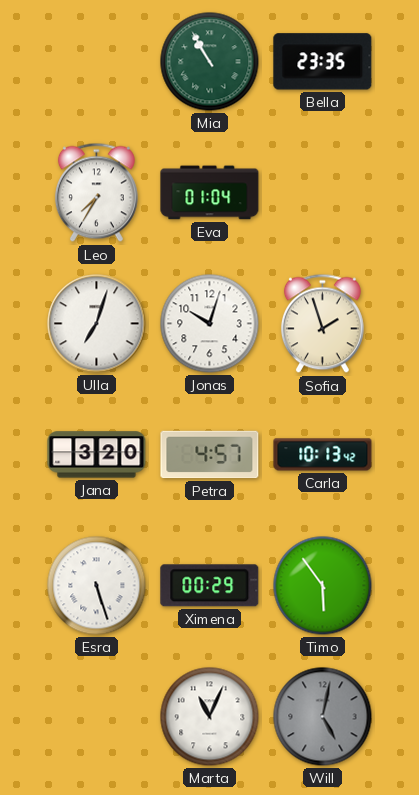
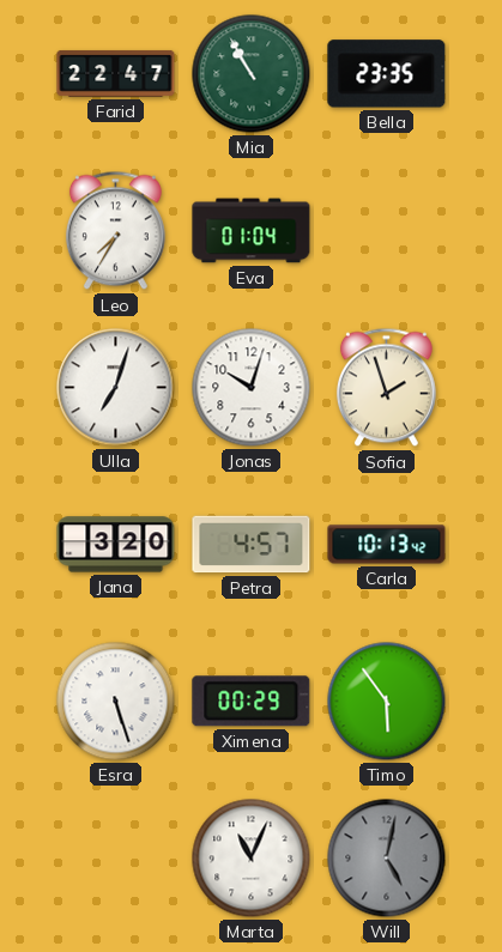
Farid: none -> 22:47
